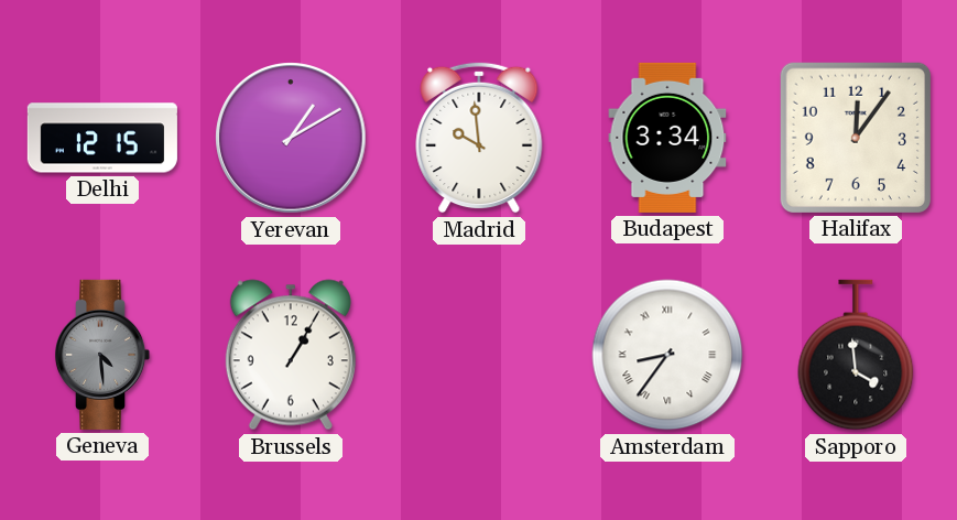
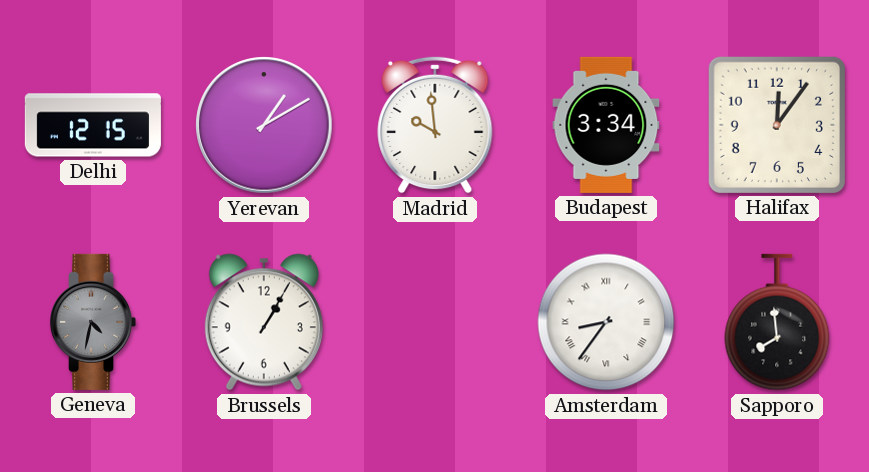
Geneva: 4:29 -> 4:32
Sapporo: 3:59 -> 7:59
